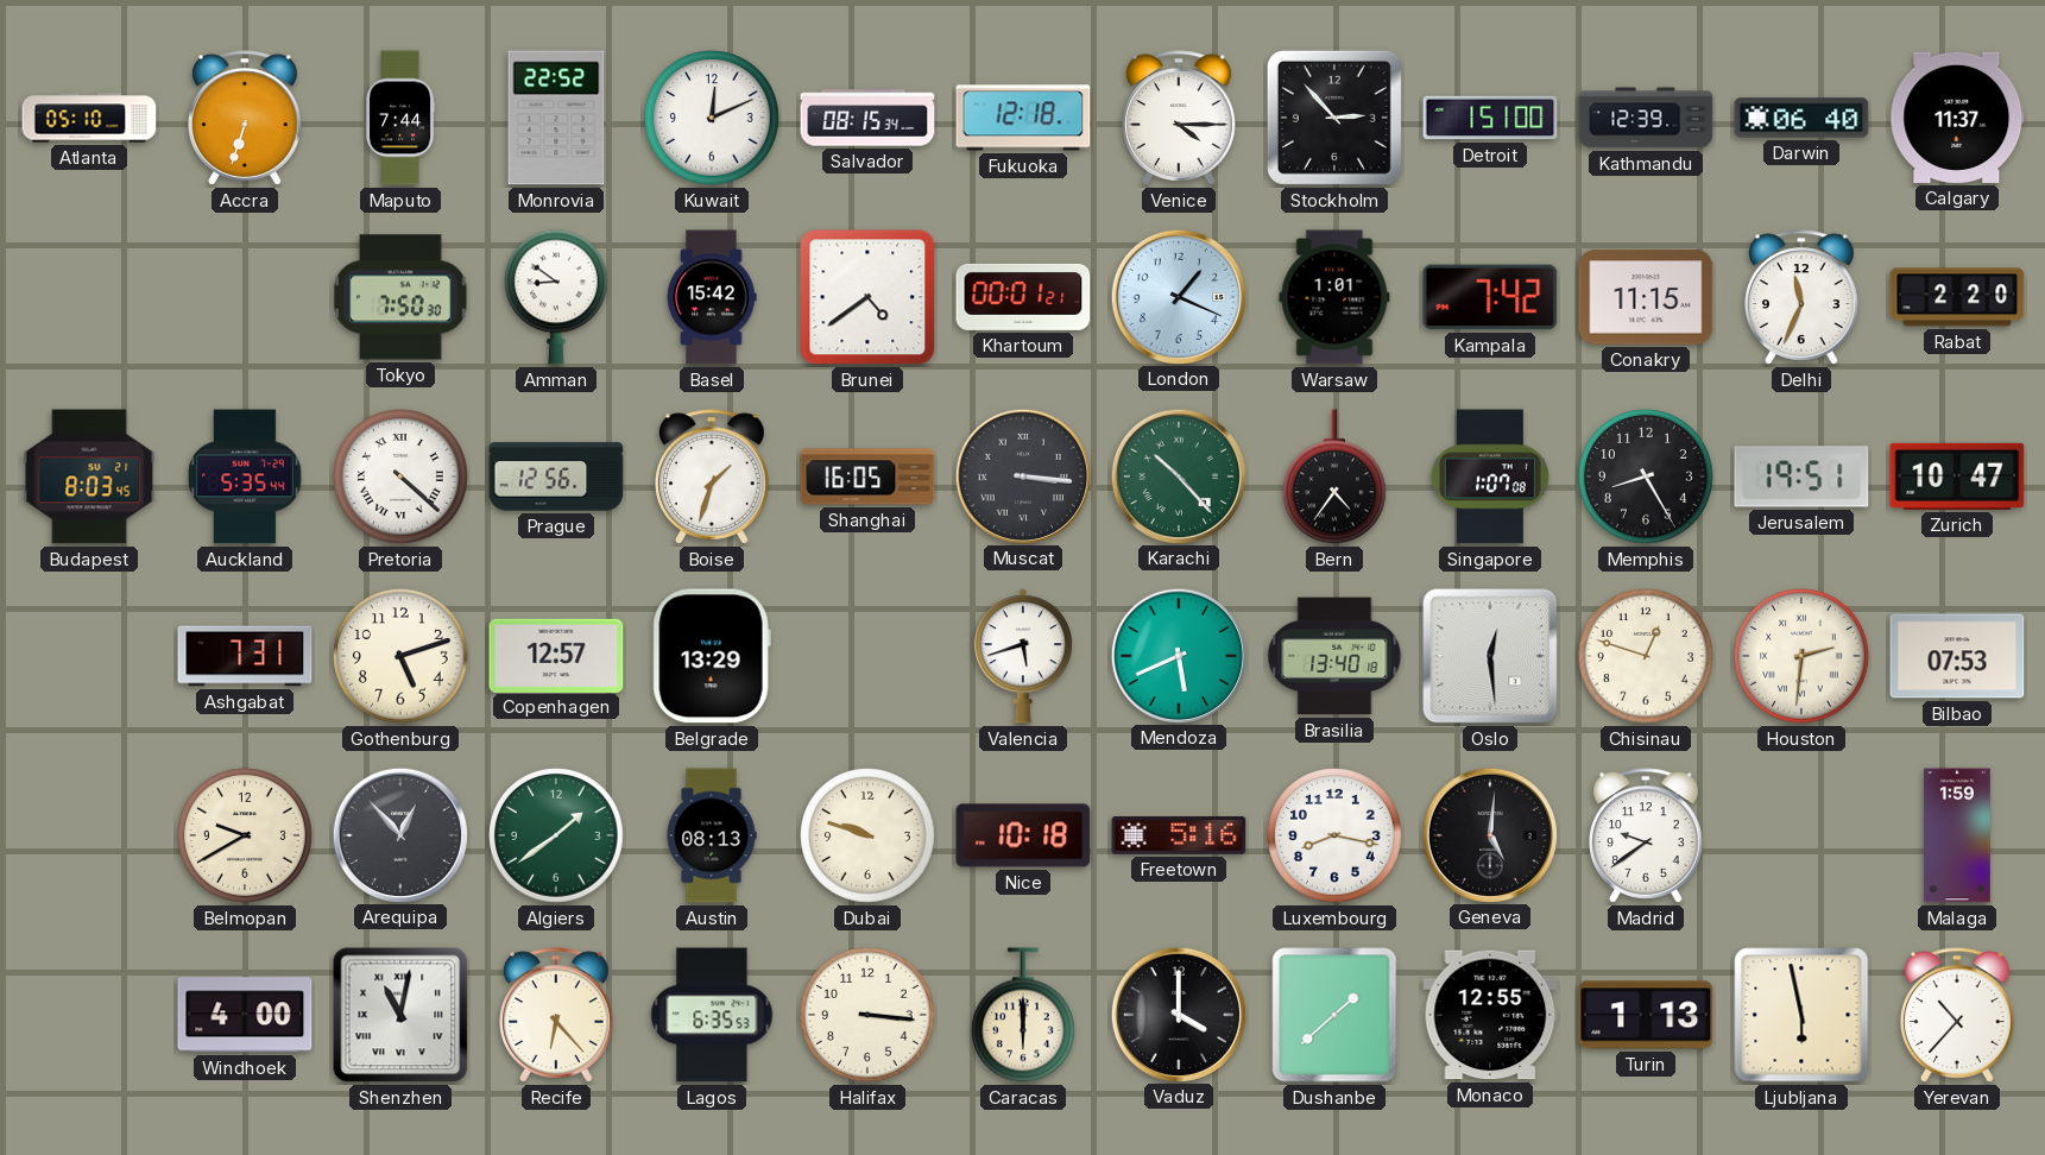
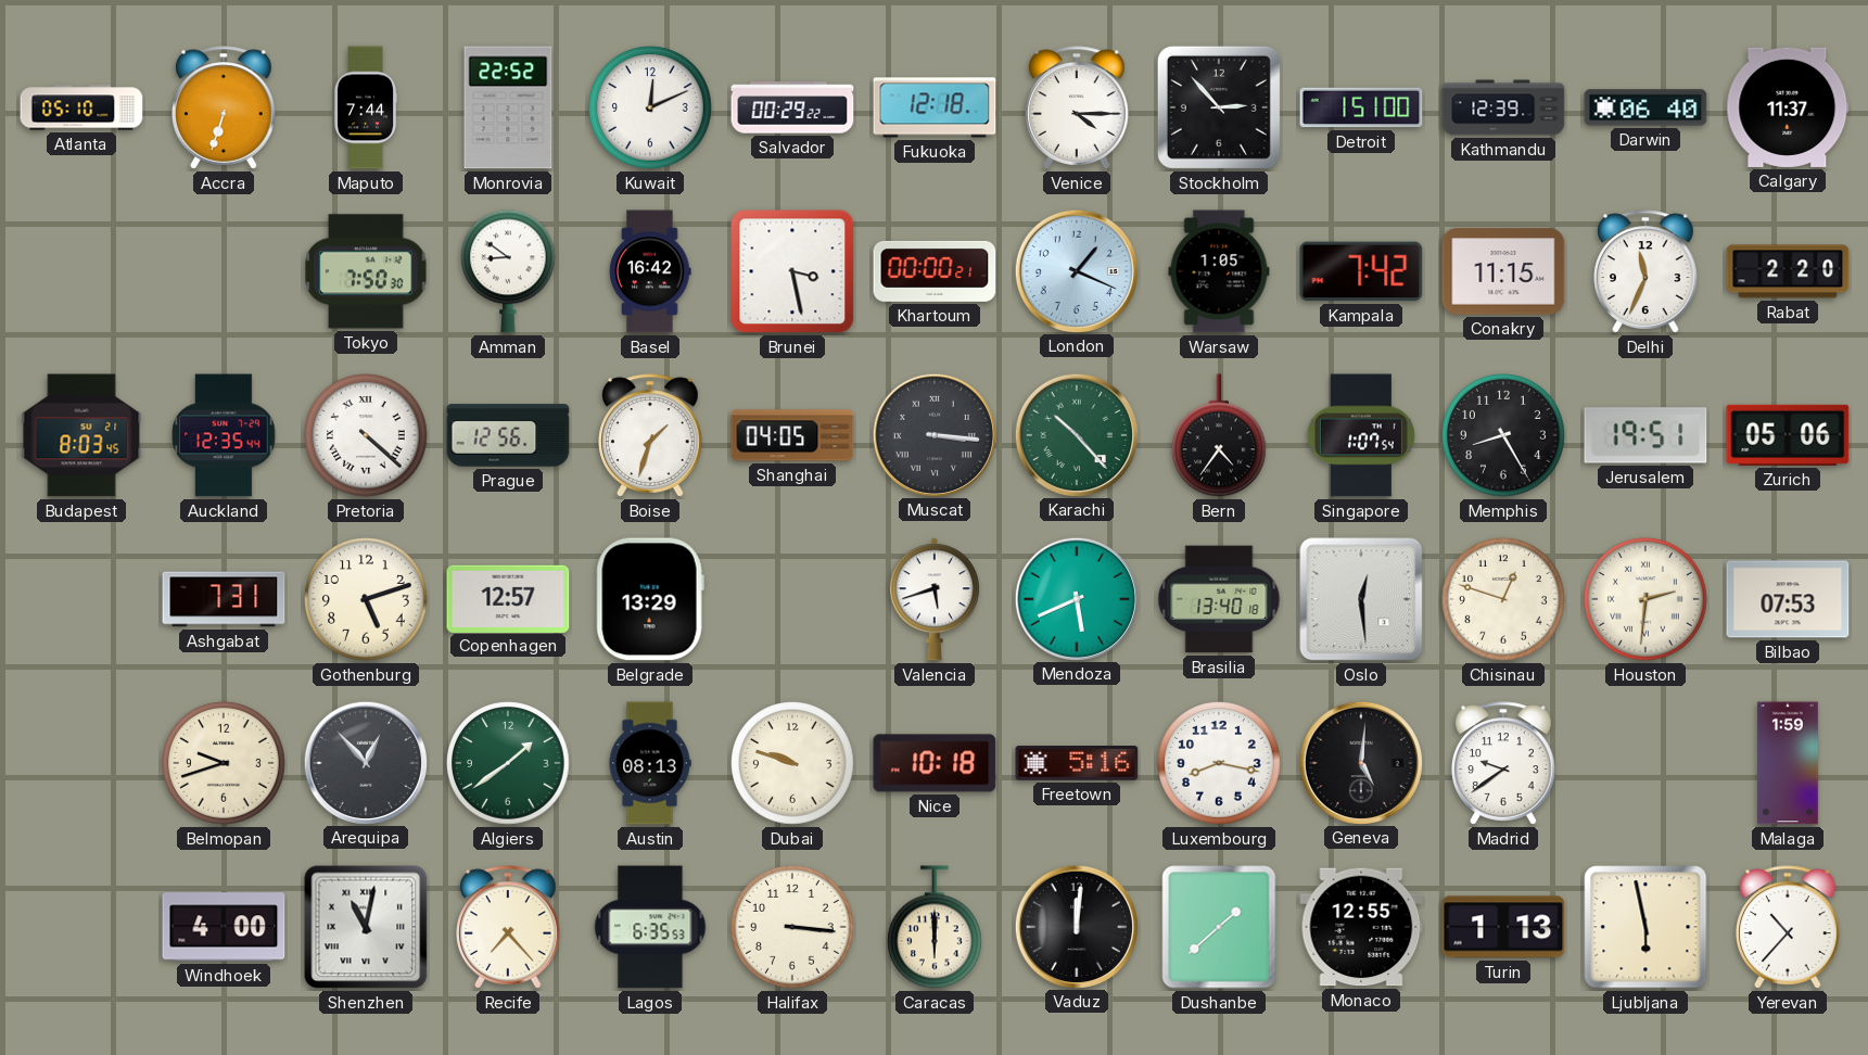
Salvador: 08:15 -> 00:29
Basel: 15:42 -> 16:42
Brunei: 4:39 -> 3:28
Khartoum: 00:01 -> 00:00
Warsaw: 1:01 -> 1:05
Auckland: 5:35 -> 12:35
Shanghai: 16:05 -> 04:05
Singapore: 1:07:08 -> 1:07:54
Zurich: 10:47 -> 05:06
Belmopan: 9:40 -> 9:42
Recife: 6:23 -> 7:23
Vaduz: 4:00 -> 12:01
